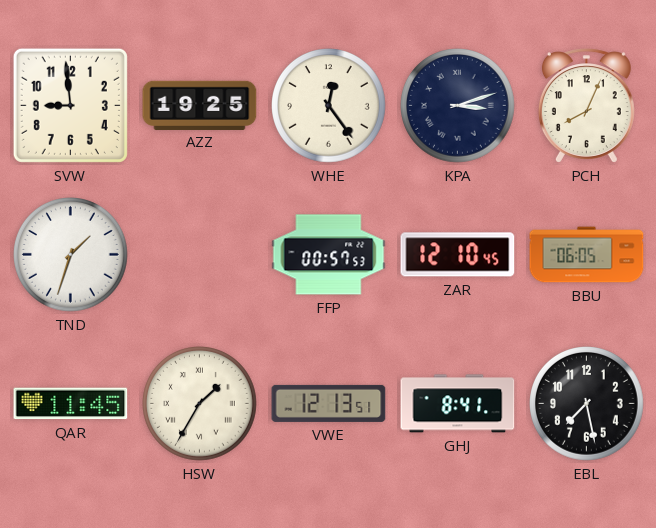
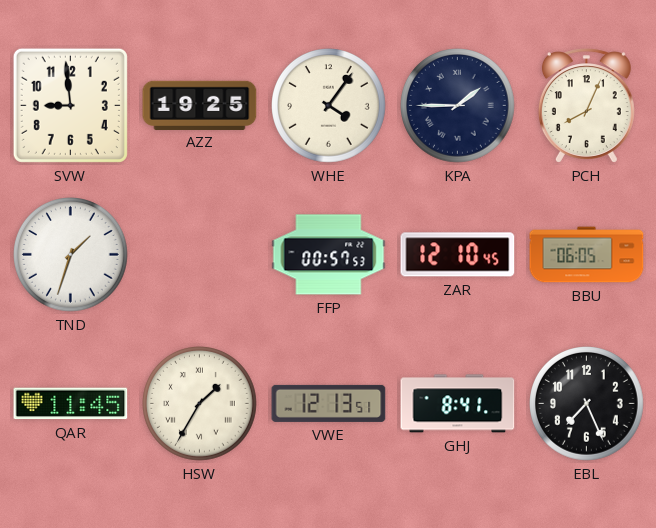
WHE: 12:24 -> 4:06
KPA: 3:12 -> 1:45
EBL: 7:28 -> 7:26
